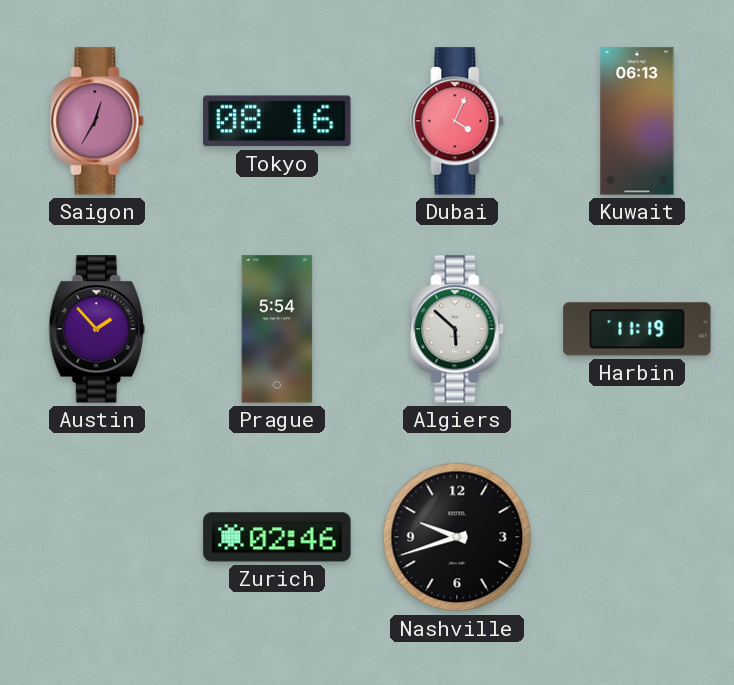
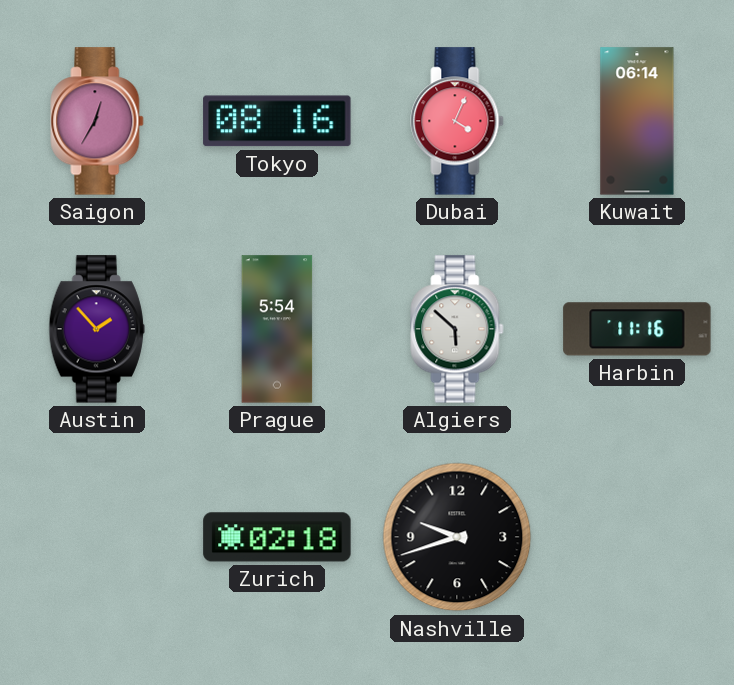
Kuwait: 06:13 -> 06:14
Harbin: 11:19 -> 11:16
Zurich: 02:46 -> 02:18
